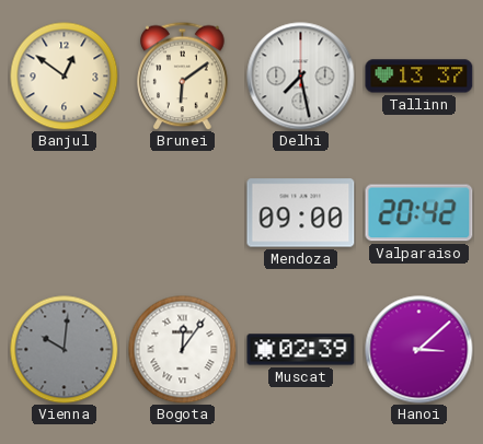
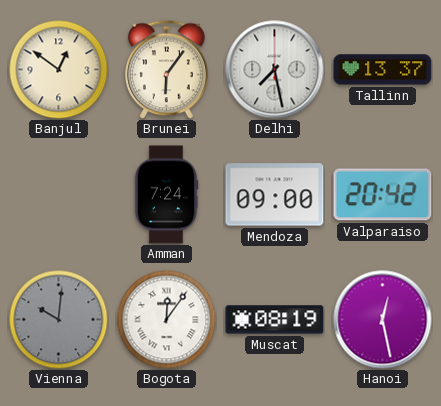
Brunei: 6:09 -> 6:06
Amman: none -> 7:24
Muscat: 02:39 -> 08:19
Hanoi: 3:08 -> 12:28
